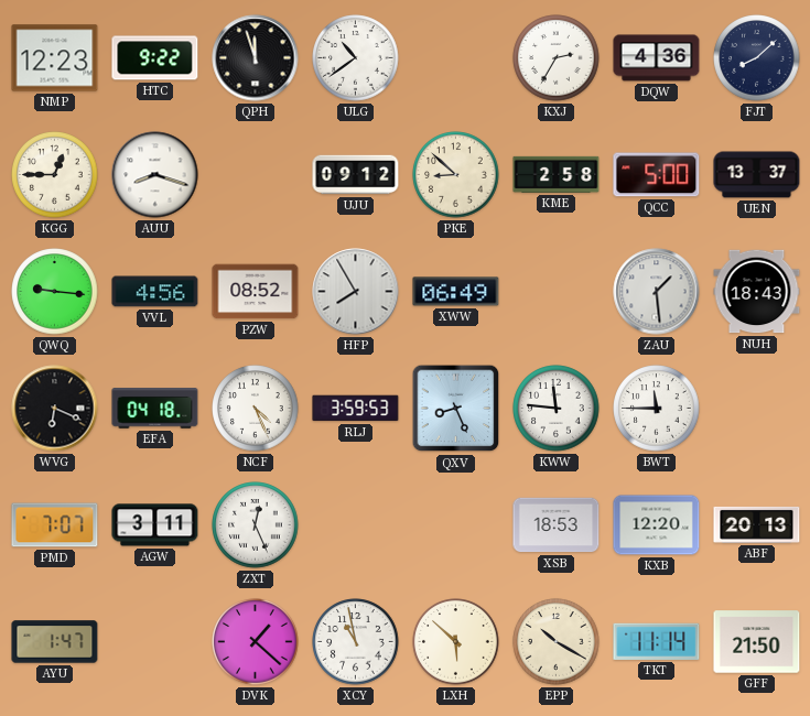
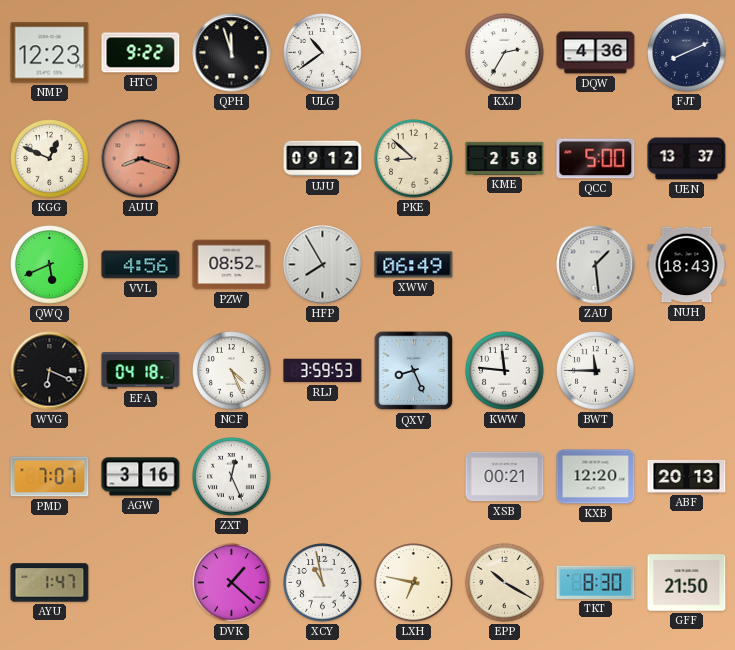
FJT: 8:08 -> 8:11
KGG: 12:45 -> 12:49
AUU dial: white -> salmon
QWQ: 9:16 -> 5:41
AGW: 3:11 -> 3:16
XSB: 18:53 -> 00:21
LXH: 5:52 -> 6:47
TKT: 11:14 -> 8:30
